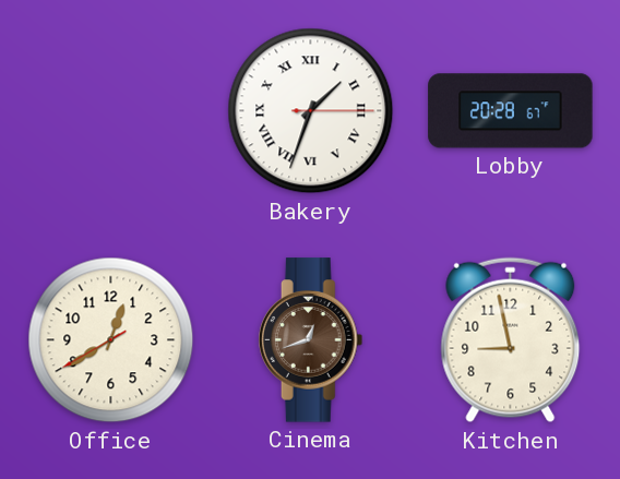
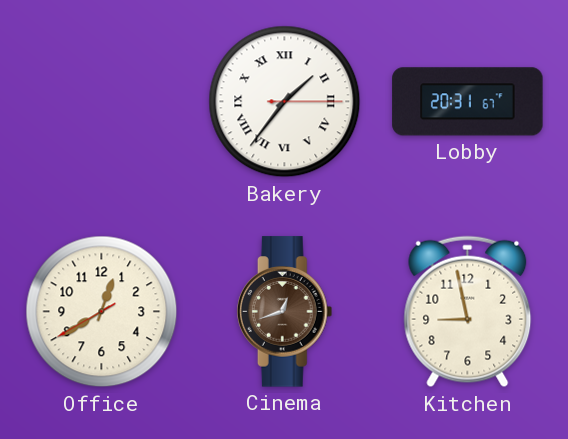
Bakery: 1:33 -> 1:36
Lobby: 20:28 -> 20:31
